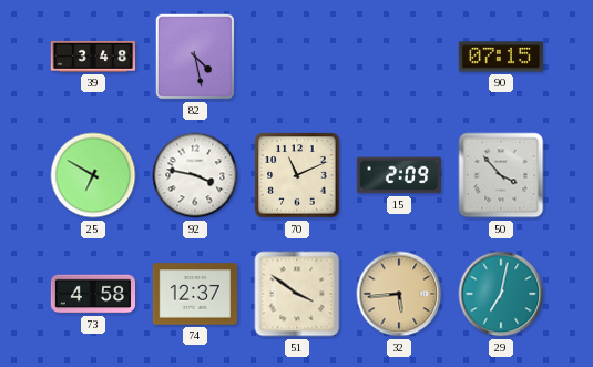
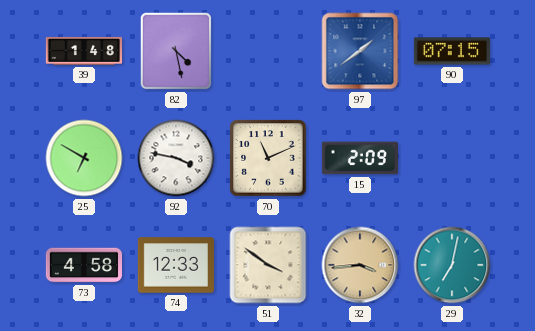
39: 3:48 -> 1:48
97: none -> 1:39
50: 3:53 -> none
74: 12:37 -> 12:33
32: 5:44 -> 3:44
